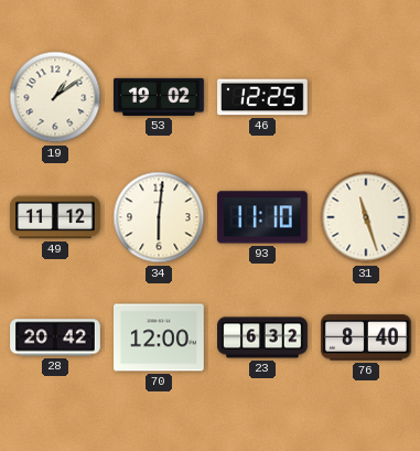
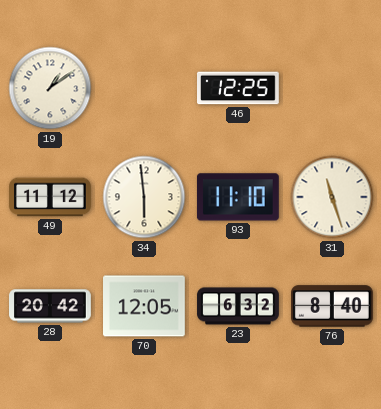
53: 19:02 -> none
34: 6:01 -> 5:59
70: 12:00 -> 12:05
